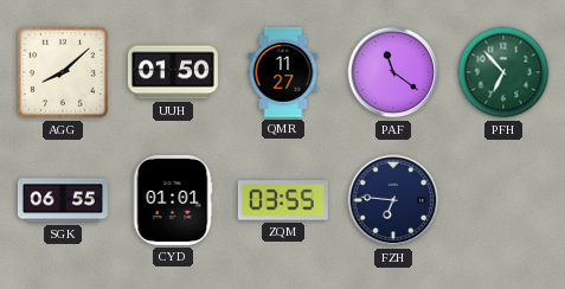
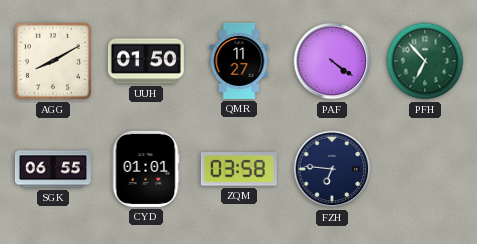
AGG: 8:08 -> 8:10
PAF: 11:21 -> 4:21
ZQM: 03:55 -> 03:58
